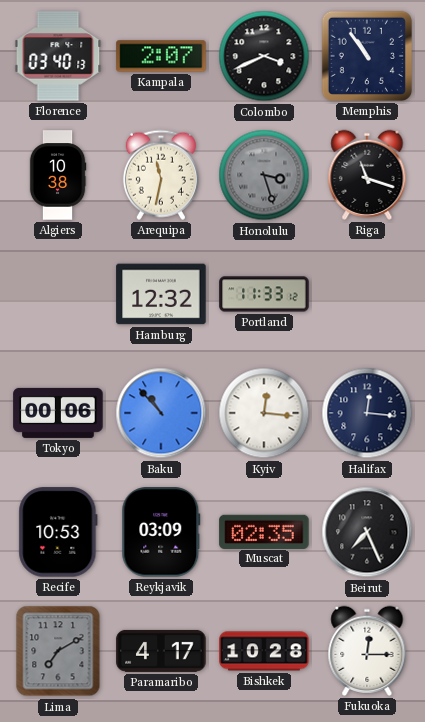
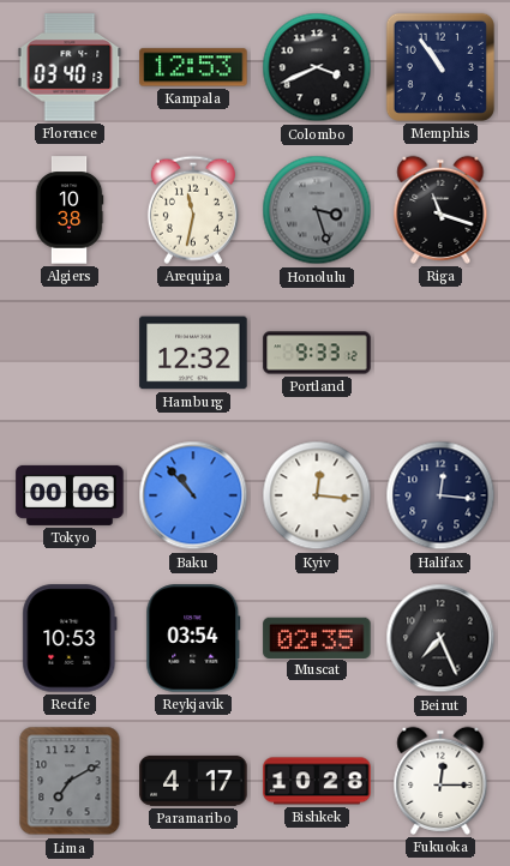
Kampala: 2:07 -> 12:53
Portland: 11:33 -> 9:33
Reykjavik: 03:09 -> 03:54
